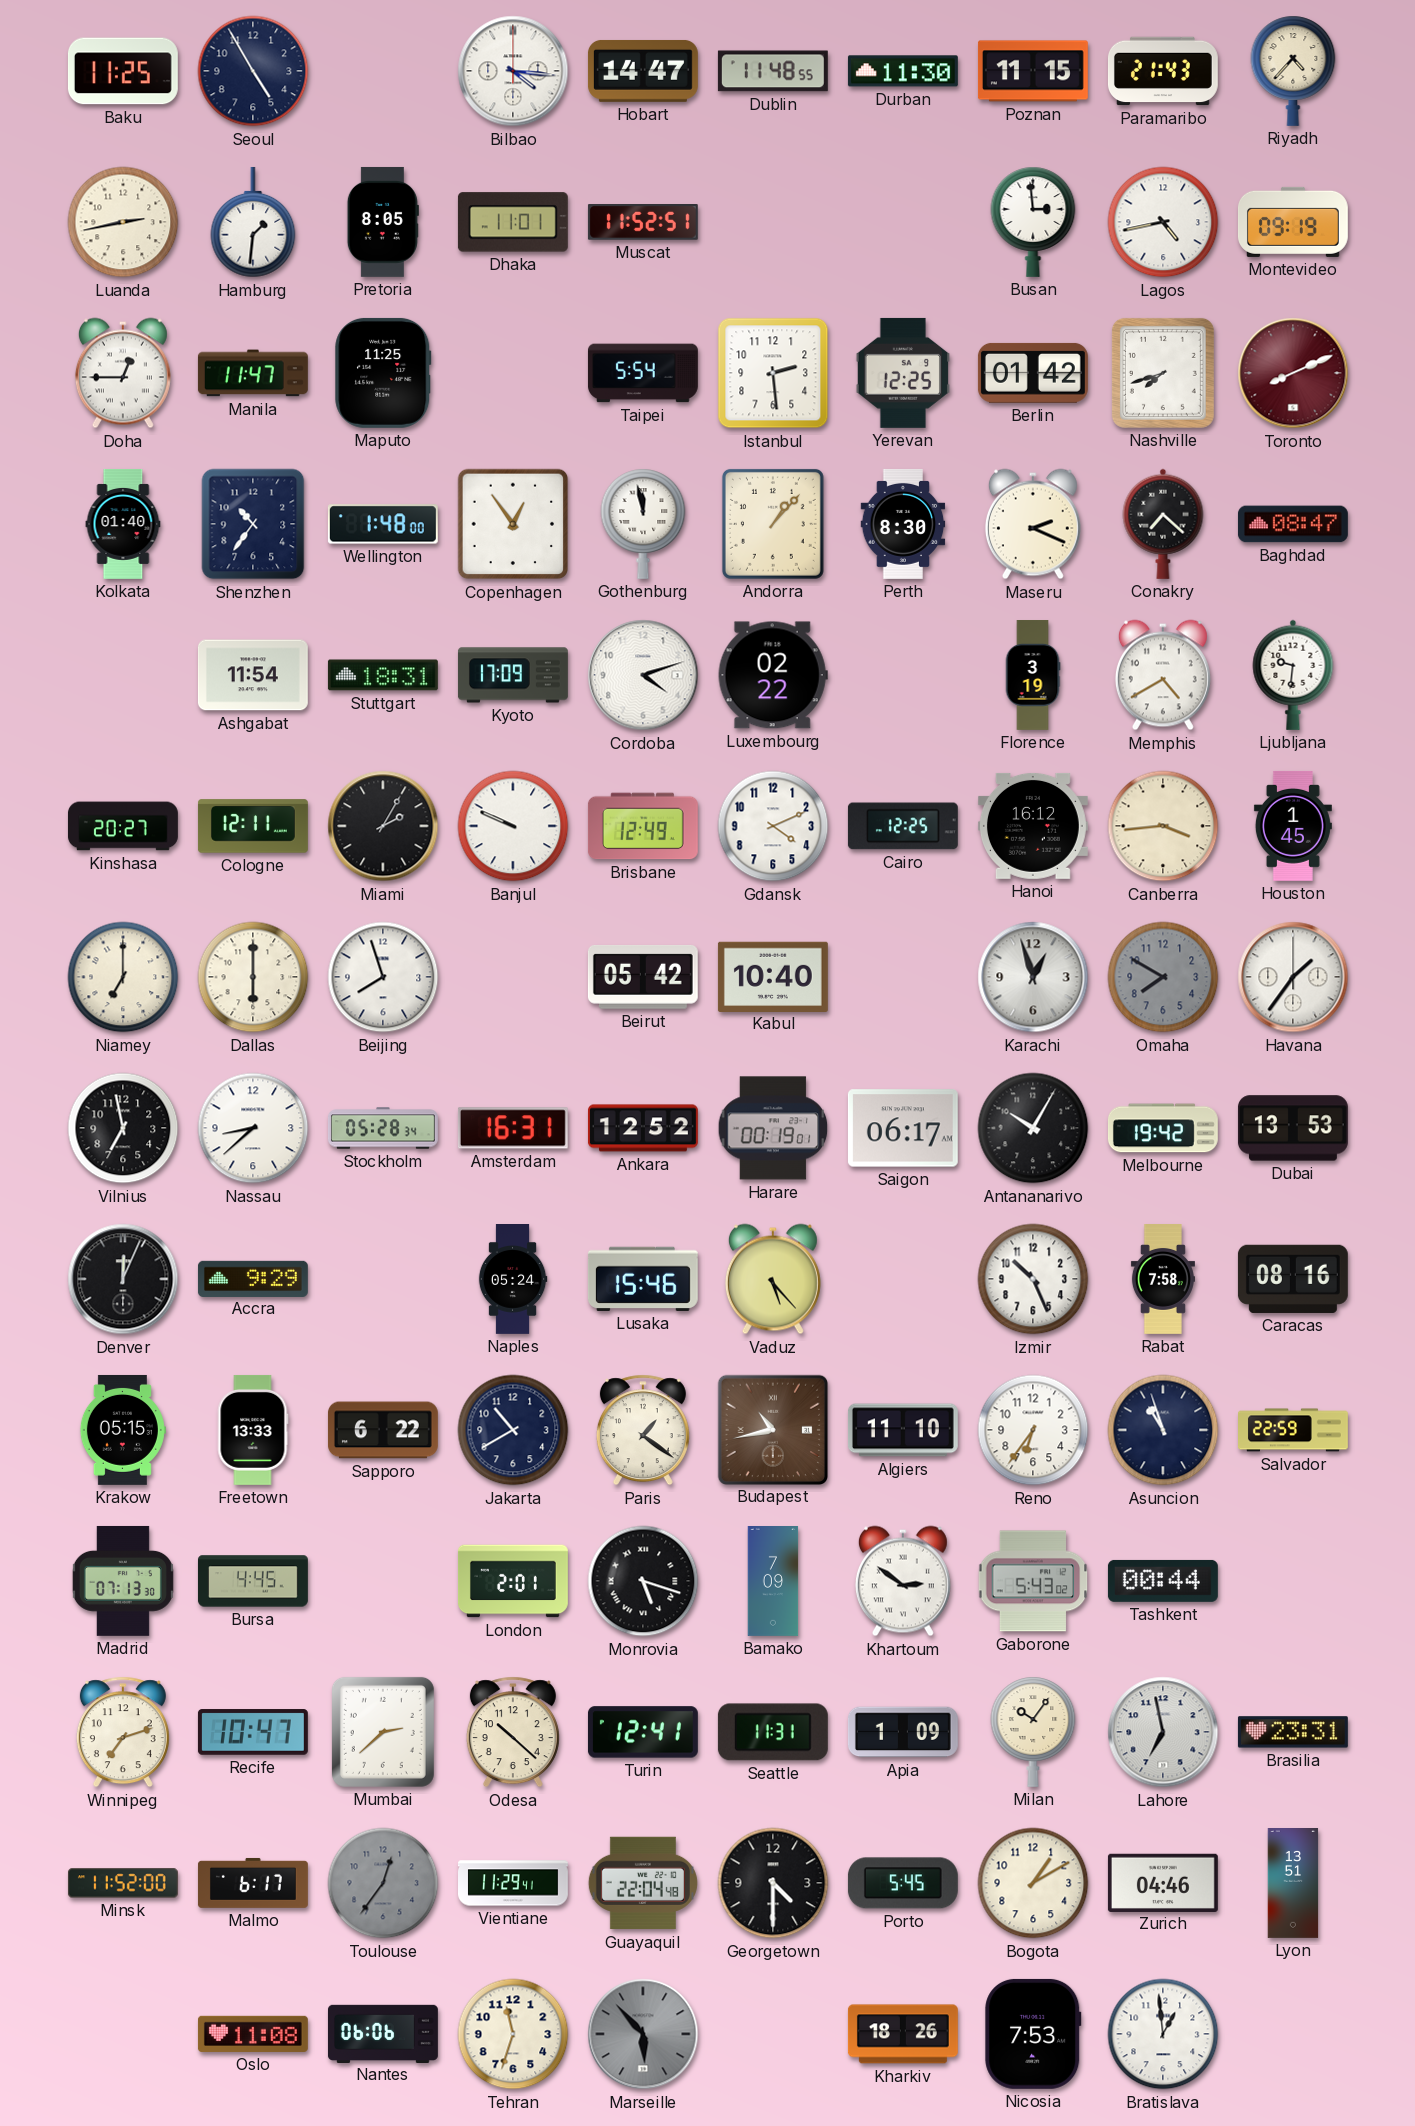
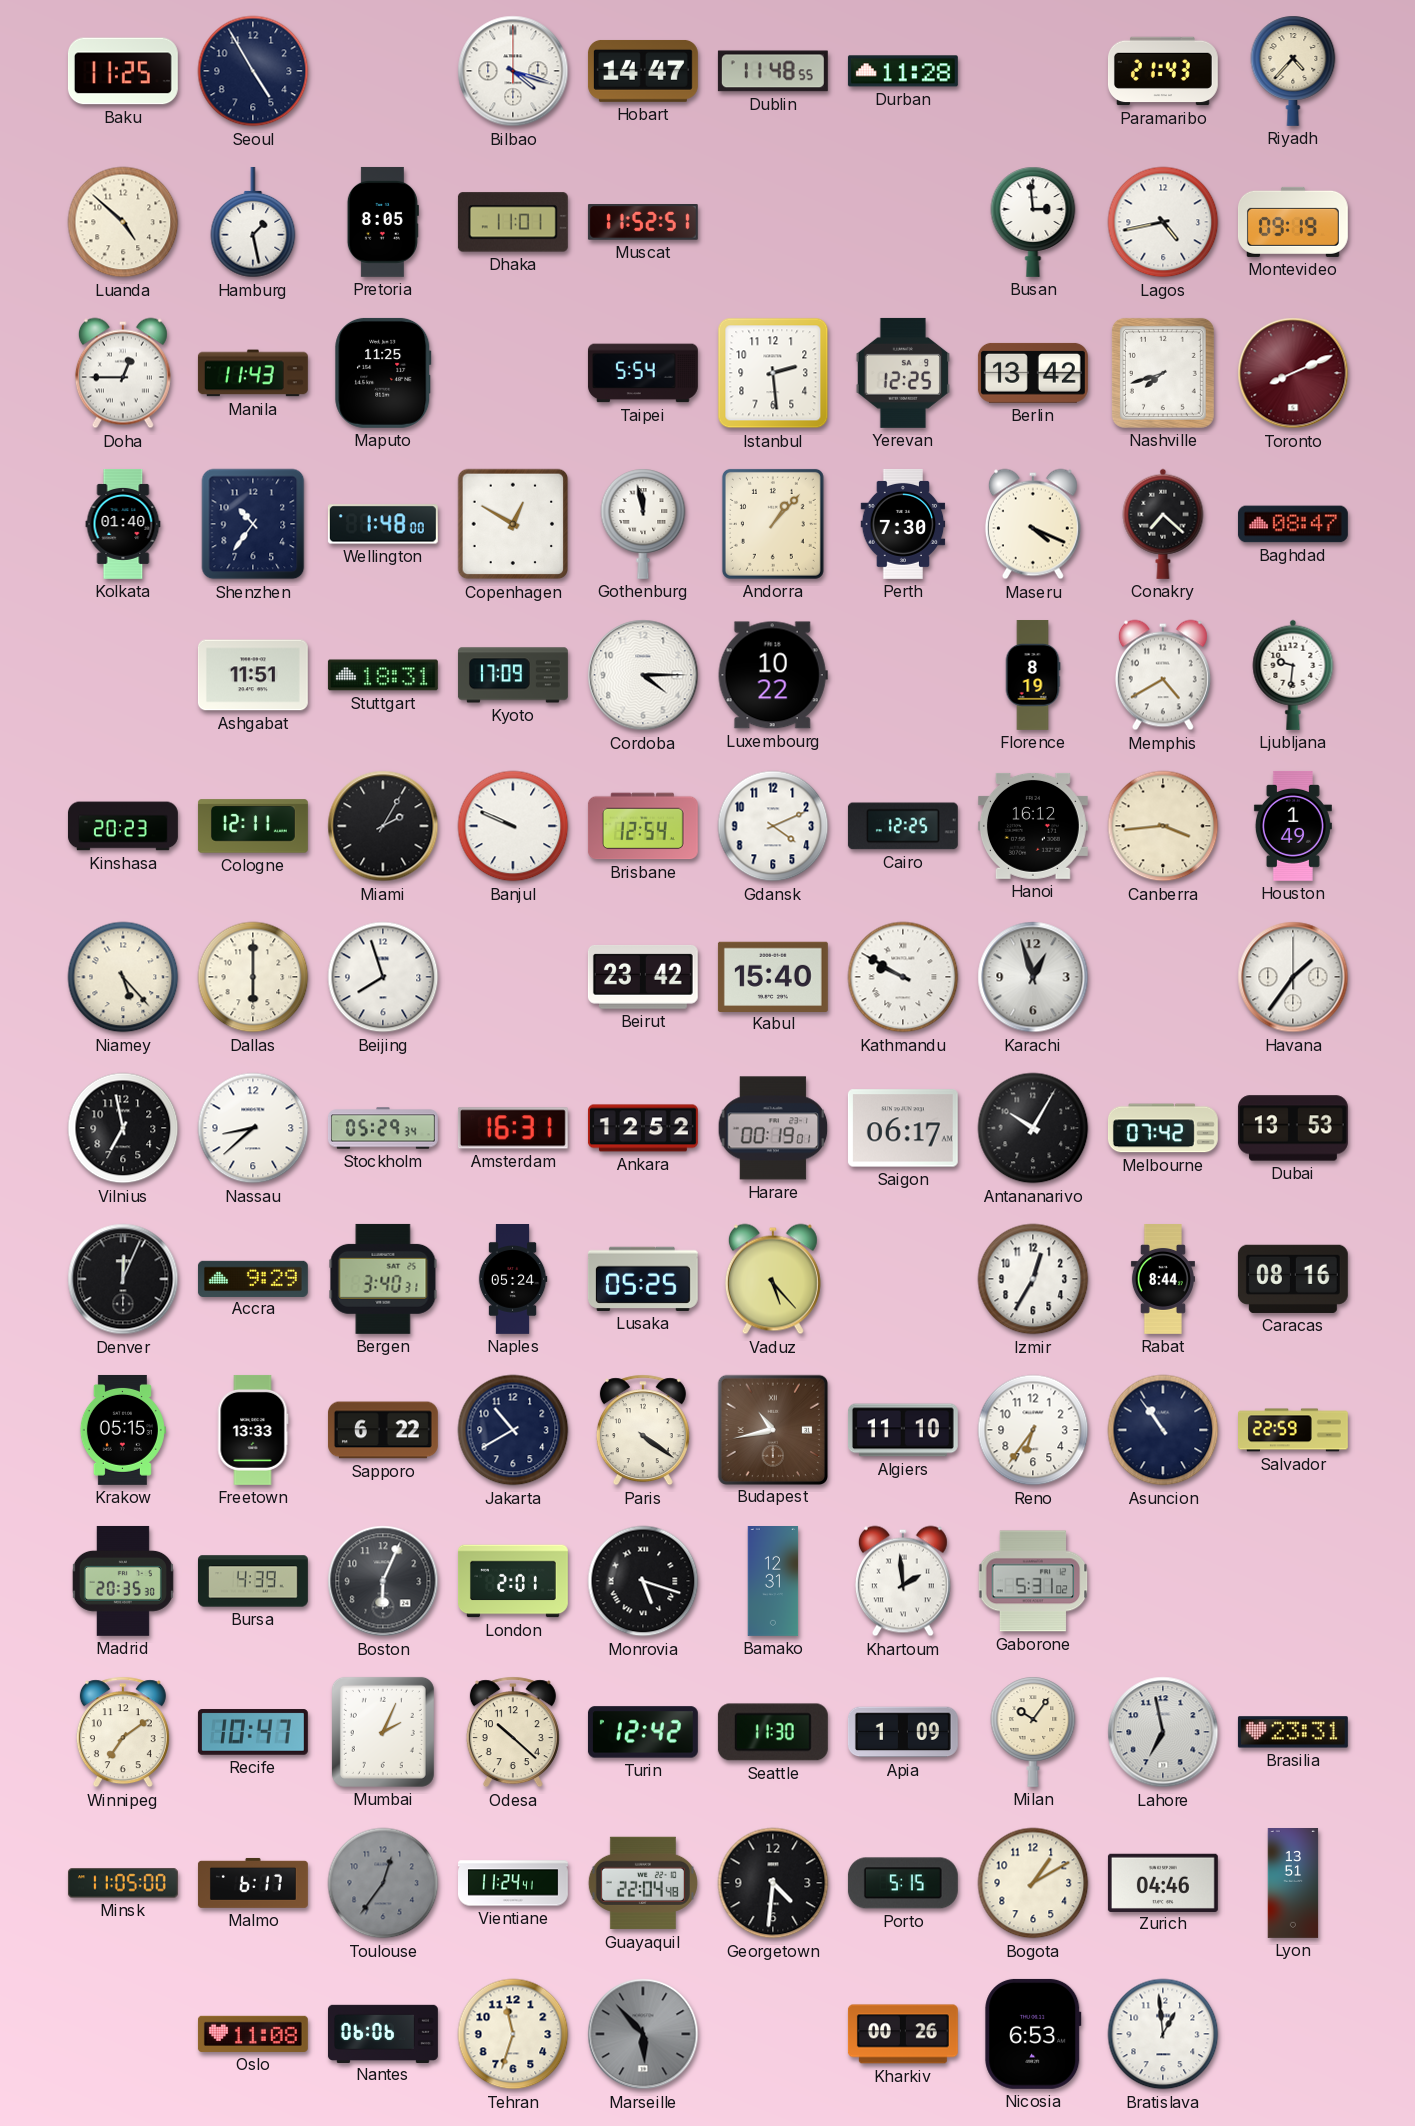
Bilbao: 4:16 -> 4:18
Durban: 11:30 -> 11:28
Poznan: 11:15 -> none
Luanda: 2:43 -> 4:52
Hamburg: 1:31 -> 1:28
Manila: 11:47 -> 11:43
Berlin: 01:42 -> 13:42
Copenhagen: 12:54 -> 12:50
Perth: 8:30 -> 7:30
Maseru: 2:19 -> 4:19
Ashgabat: 11:54 -> 11:51
Cordoba: 4:12 -> 4:15
Luxembourg: 02:22 -> 10:22
Florence: 3:19 -> 8:19
Kinshasa: 20:27 -> 20:23
Brisbane: 12:49 -> 12:54
Houston: 1:45 -> 1:49
Niamey: 7:00 -> 5:23
Beirut: 05:42 -> 23:42
Kabul: 10:40 -> 15:40
Kathmandu: none -> 9:50
Omaha: 7:50 -> none
Stockholm: 05:28 -> 05:29
Melbourne: 19:42 -> 07:42
Bergen: none -> 3:40
Lusaka: 15:46 -> 05:25
Izmir: 10:26 -> 12:35
Rabat: 7:58 -> 8:44
Paris: 1:21 -> 4:21
Asuncion: 10:57 -> 10:54
Madrid: 07:13 -> 20:35
Bursa: 4:45 -> 4:39
Boston: none -> 6:04
Bamako: 7:09 -> 12:31
Khartoum: 2:51 -> 1:59
Gaborone: 5:43 -> 5:31
Tashkent: 00:44 -> none
Winnipeg: 7:12 -> 7:09
Mumbai: 2:38 -> 2:04
Turin: 12:41 -> 12:42
Seattle: 11:31 -> 11:30
Minsk: 11:52 -> 11:05
Vientiane: 11:29 -> 11:24
Georgetown: 4:30 -> 4:31
Porto: 5:45 -> 5:15
Kharkiv: 18:26 -> 00:26
Nicosia: 7:53 -> 6:53
